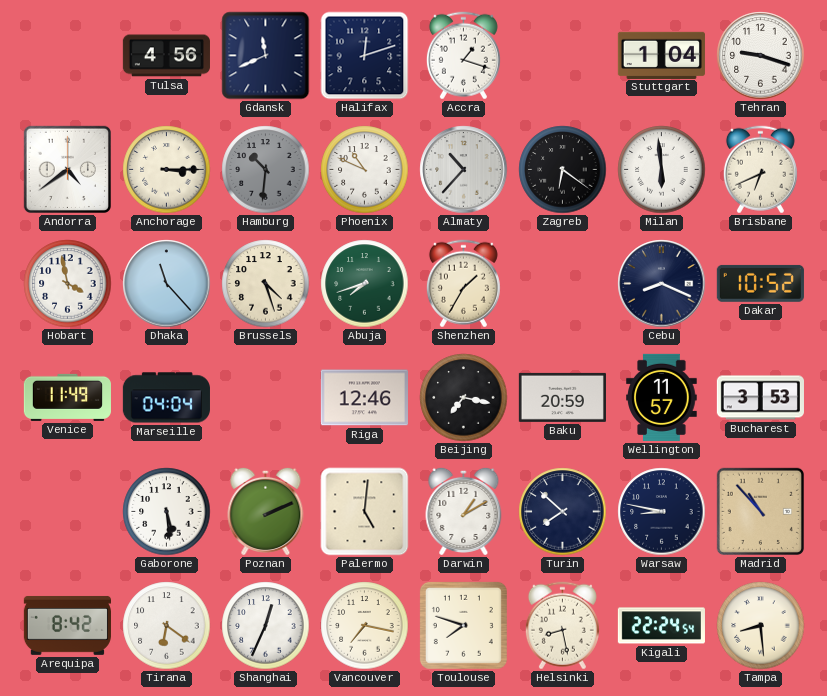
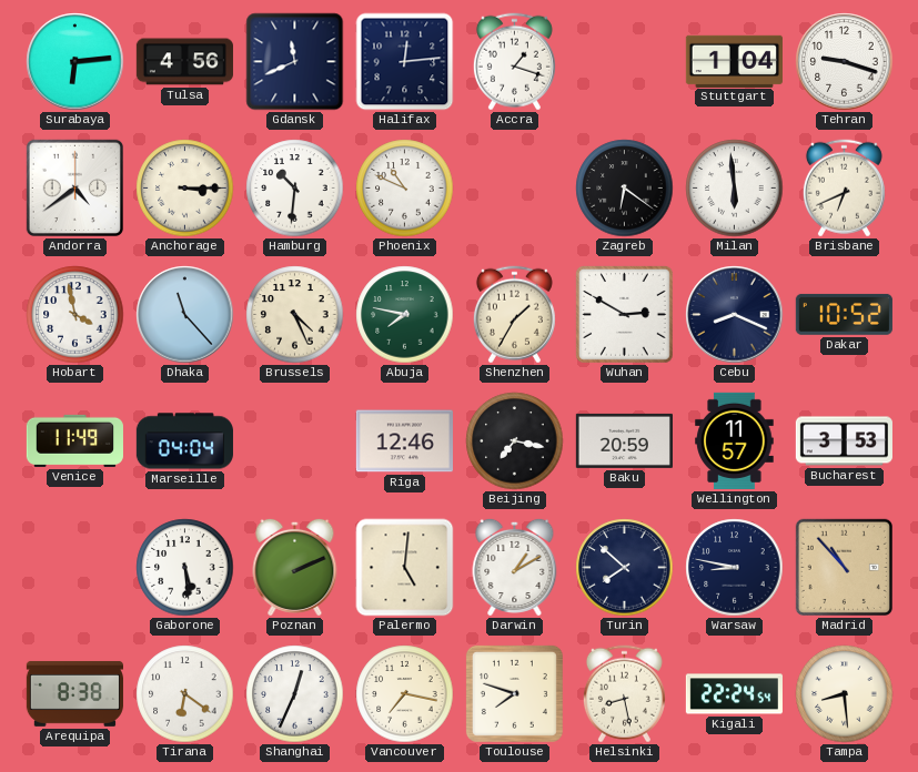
Surabaya: none -> 6:14
Halifax: 12:12 -> 12:14
Hamburg dial: grey -> white
Almaty: 10:37 -> none
Brussels: 4:27 -> 4:26
Abuja: 7:42 -> 7:47
Wuhan: none -> 2:50
Arequipa: 8:42 -> 8:38
